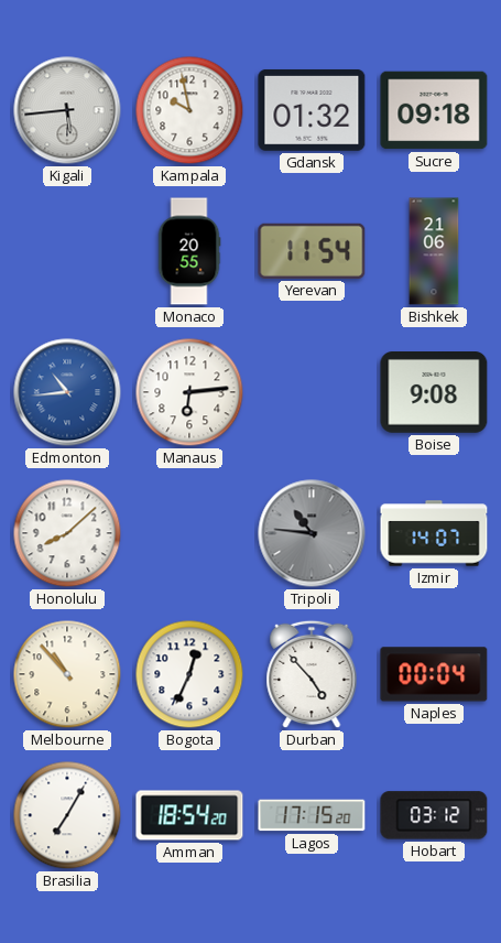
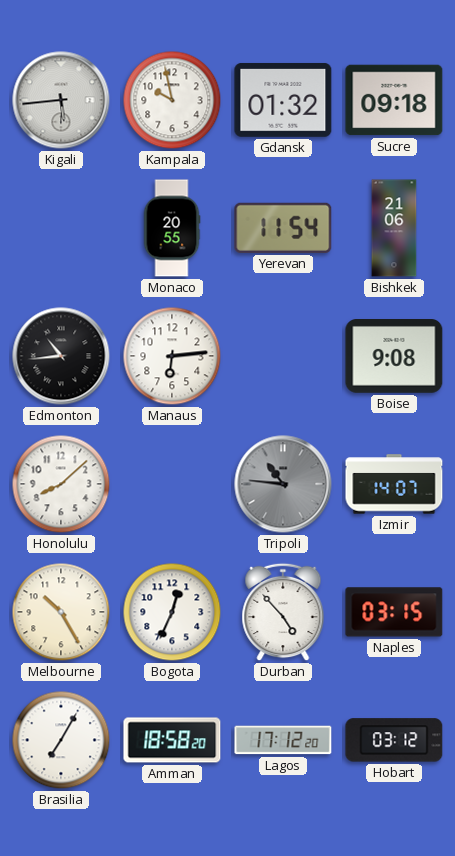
Edmonton dial: blue -> black
Melbourne: 10:53 -> 10:25
Naples: 00:04 -> 03:15
Amman: 18:54 -> 18:58
Lagos: 17:15 -> 17:12
